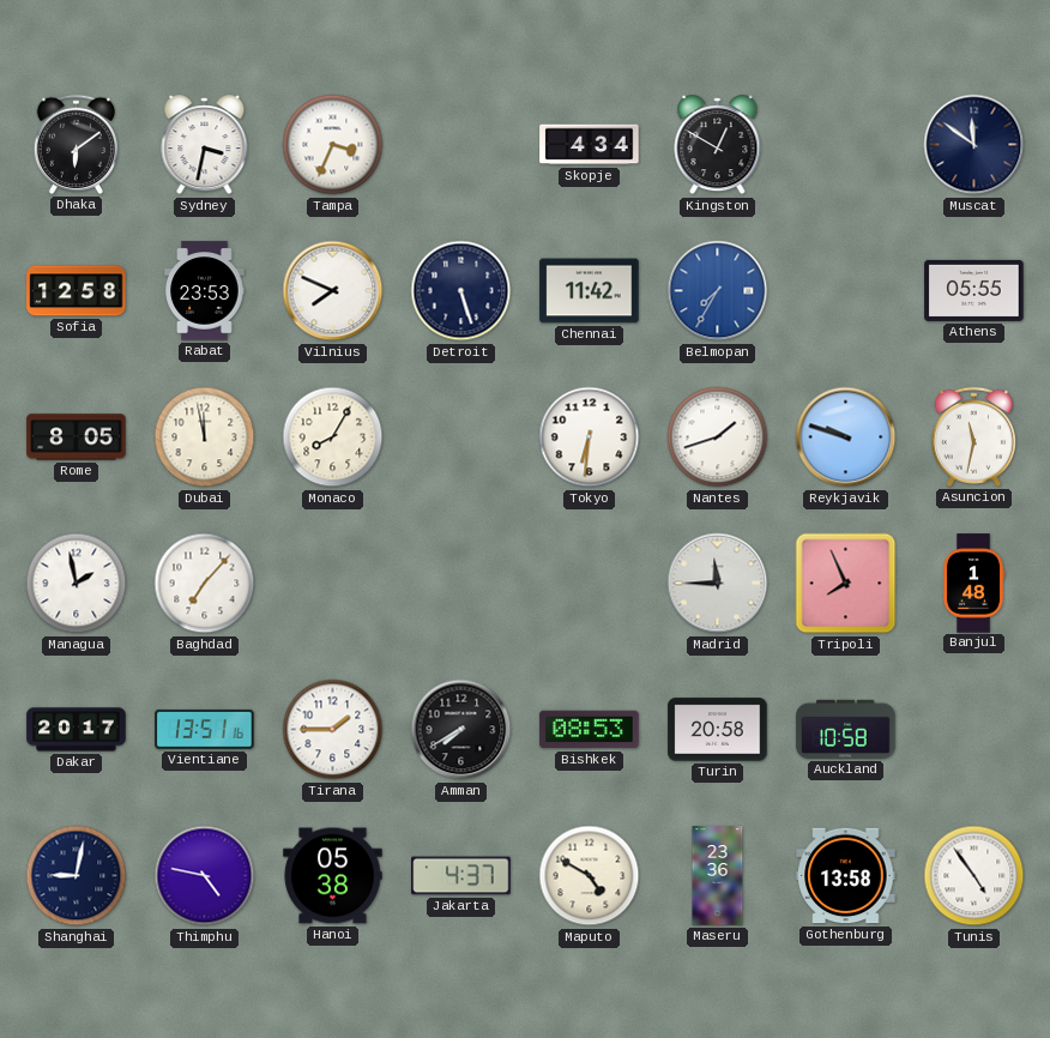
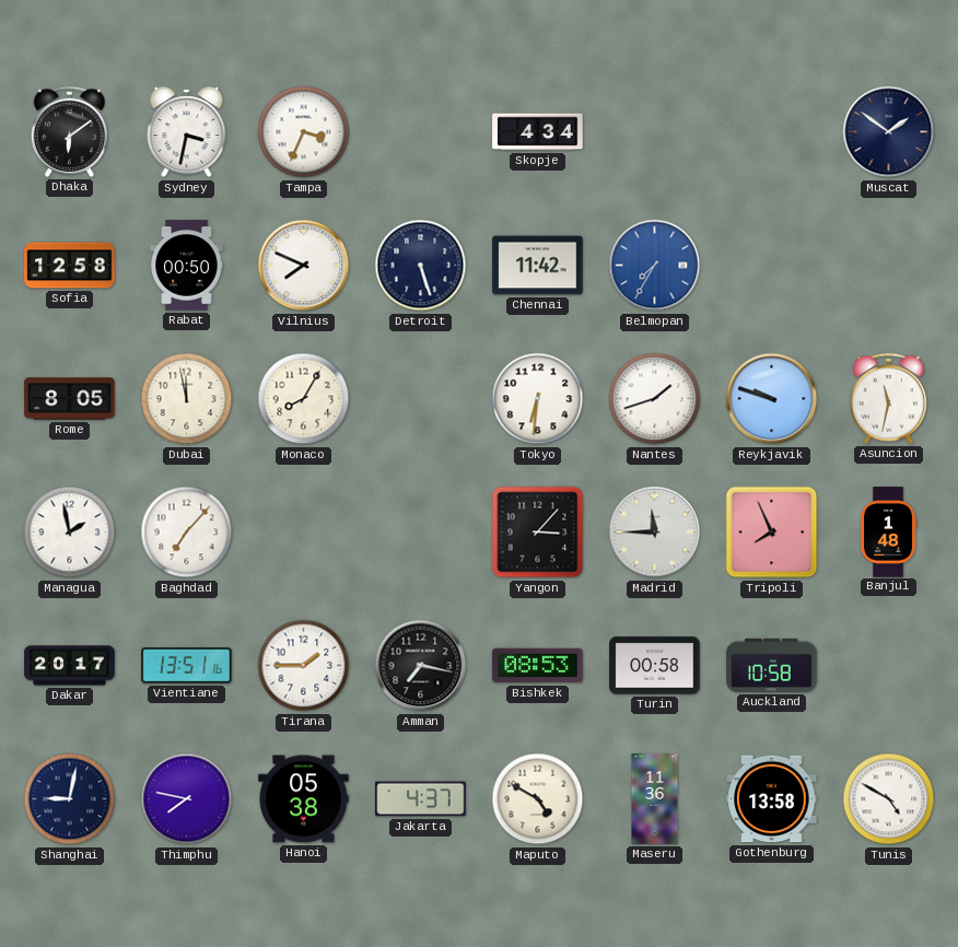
Kingston: 12:50 -> none
Muscat: 11:51 -> 1:51
Rabat: 23:53 -> 00:50
Athens: 05:55 -> none
Yangon: none -> 3:07
Amman: 7:40 -> 7:17
Turin: 20:58 -> 00:58
Thimphu: 4:47 -> 7:47
Maseru: 23:36 -> 11:36
Tunis: 4:54 -> 4:50
